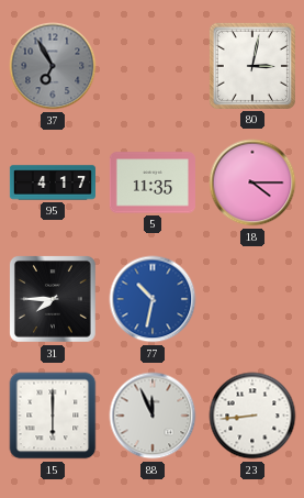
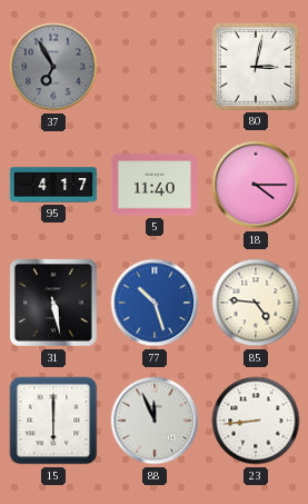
5: 11:35 -> 11:40
31: 7:45 -> 5:28
77: 10:32 -> 10:27
85: none -> 4:46
